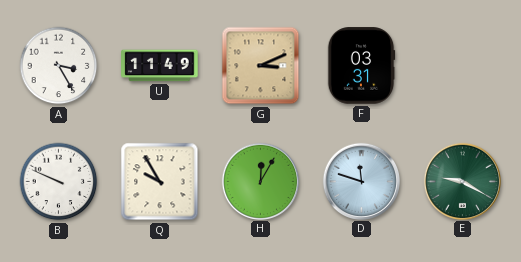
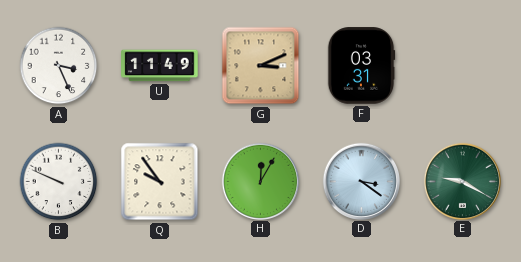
A: 3:25 -> 3:26
Q: 9:55 -> 9:54
D: 11:48 -> 3:21
